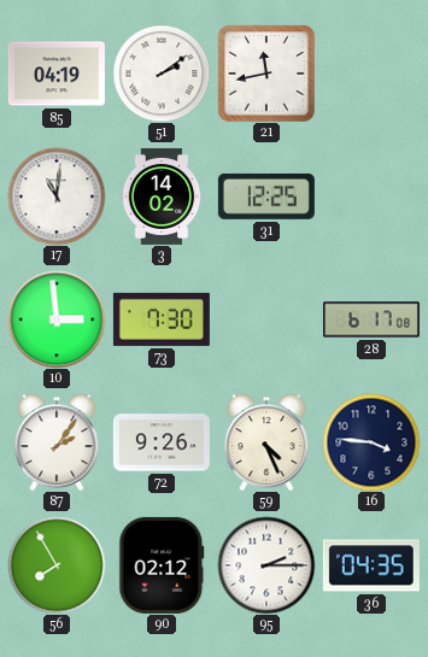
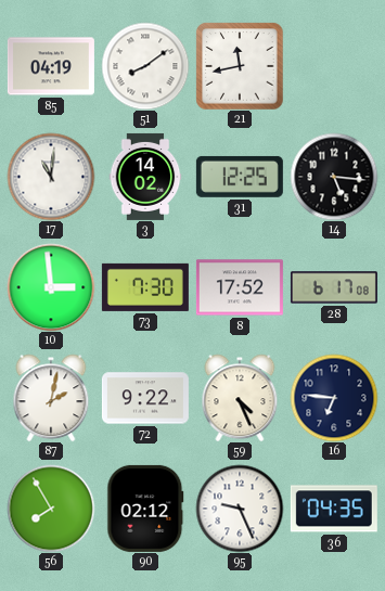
51: 2:09 -> 8:09
14: none -> 5:16
8: none -> 17:52
87: 2:06 -> 2:02
72: 9:26 -> 9:22
16: 3:46 -> 6:46
95: 2:15 -> 9:26
